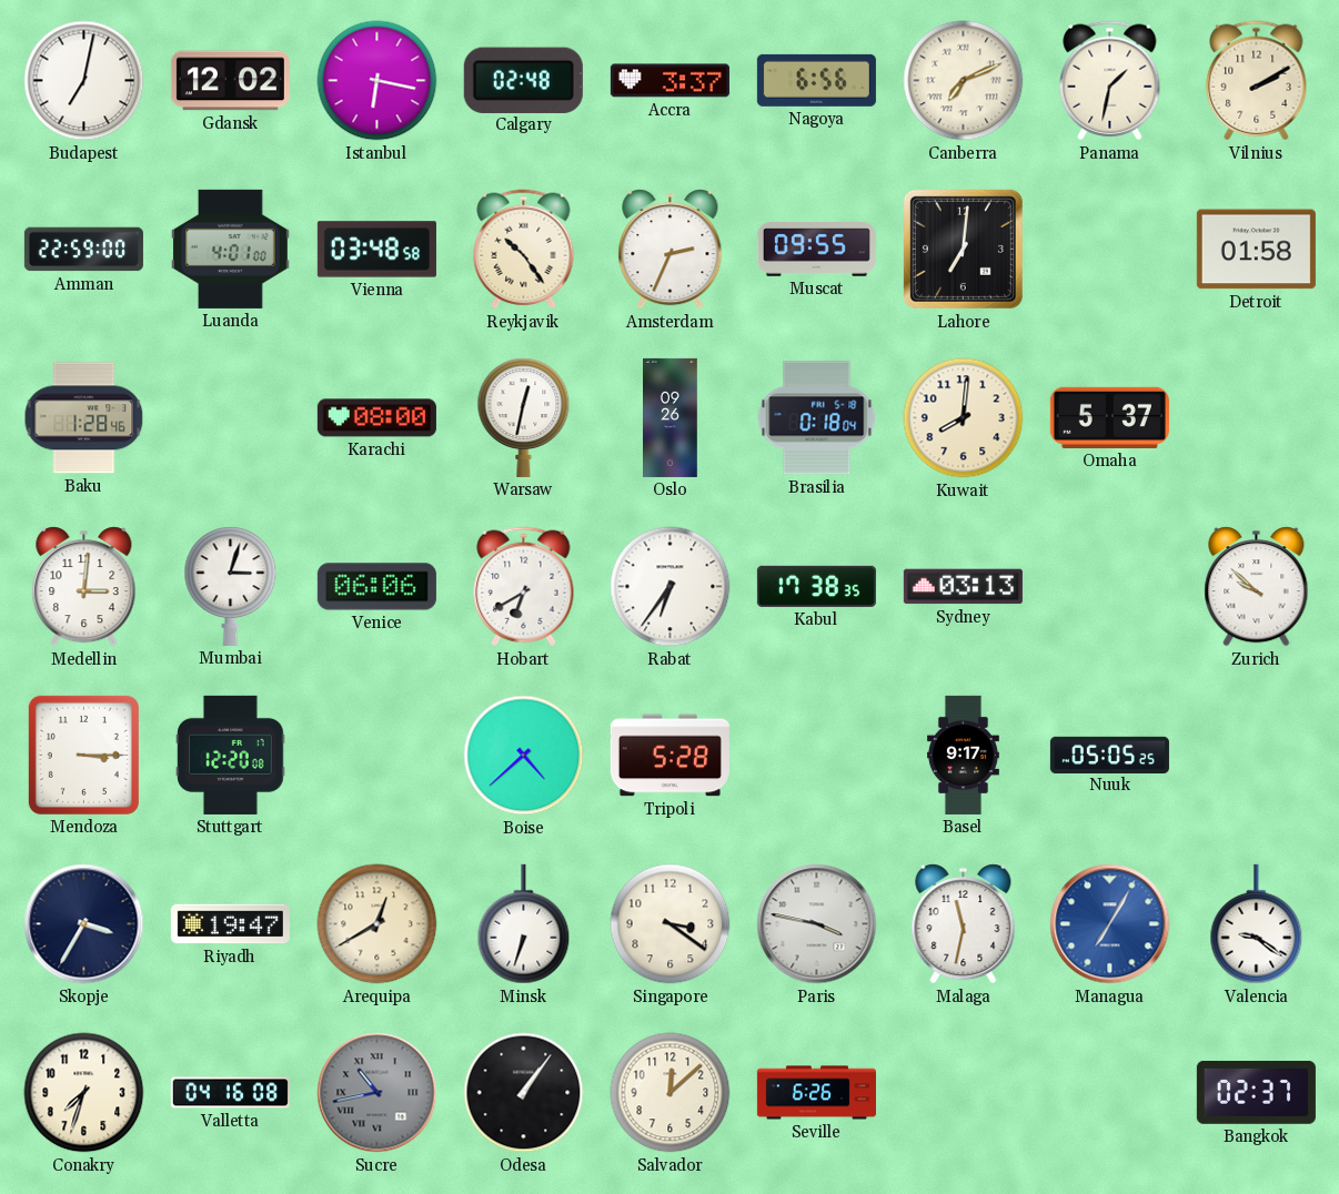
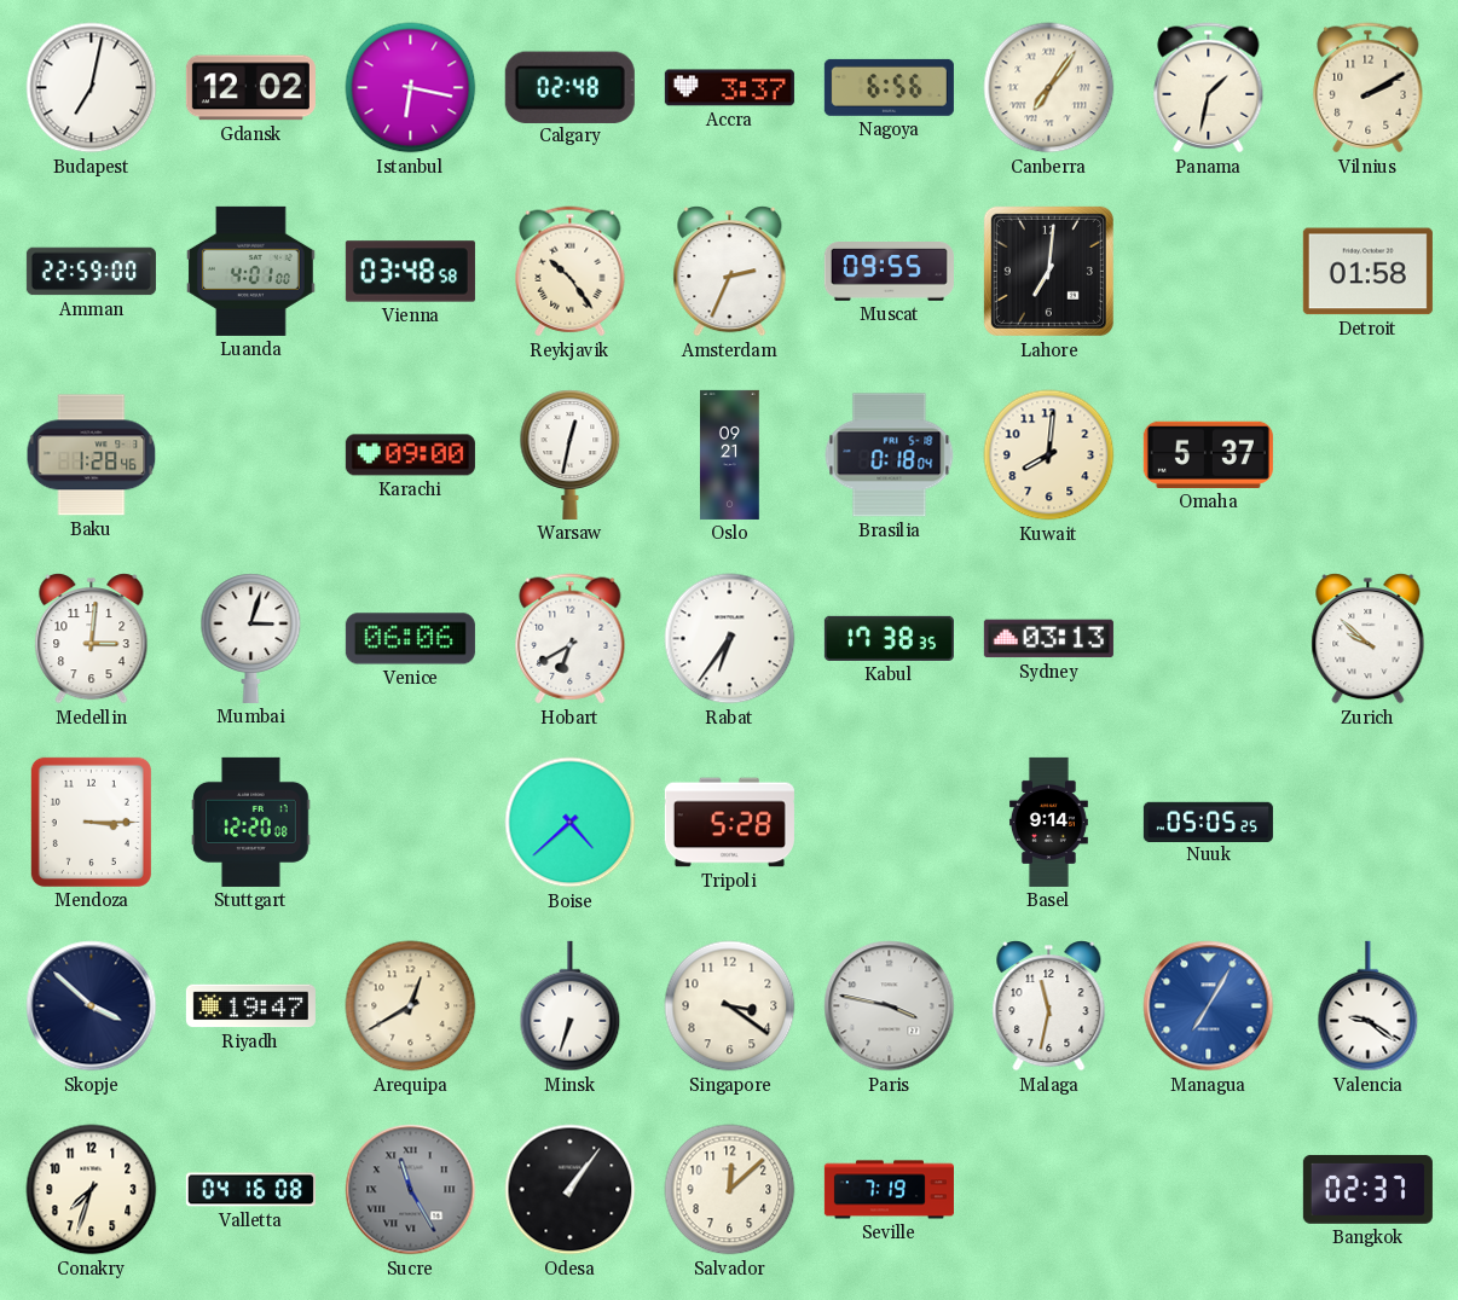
Canberra: 7:11 -> 7:06
Karachi: 08:00 -> 09:00
Oslo: 09:26 -> 09:21
Basel: 9:17 -> 9:14
Skopje: 3:35 -> 3:52
Sucre: 10:43 -> 11:25
Seville: 6:26 -> 7:19
